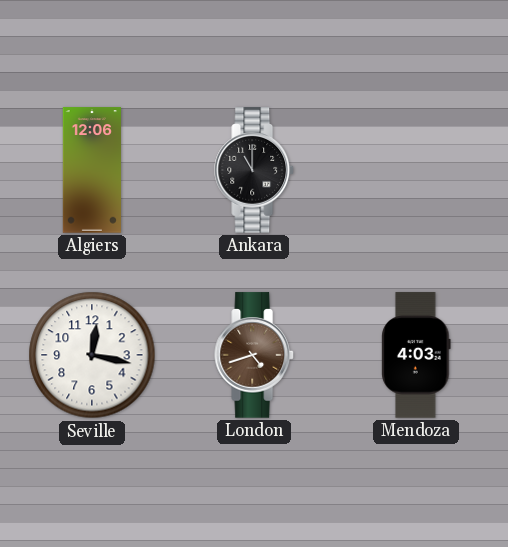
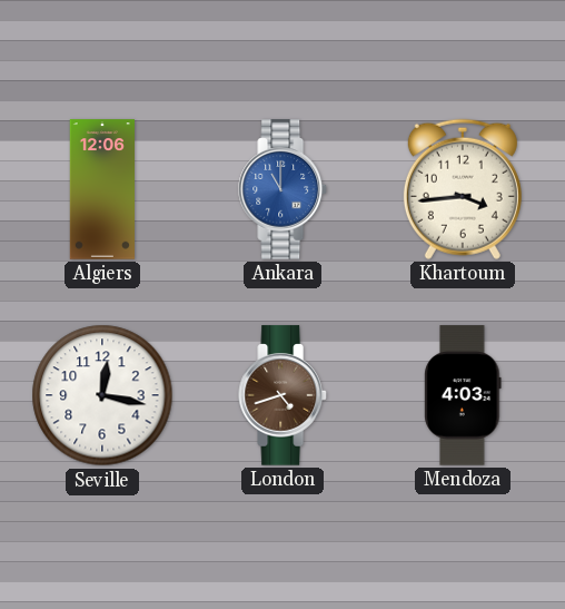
Ankara dial: black -> blue
Khartoum: none -> 3:44
